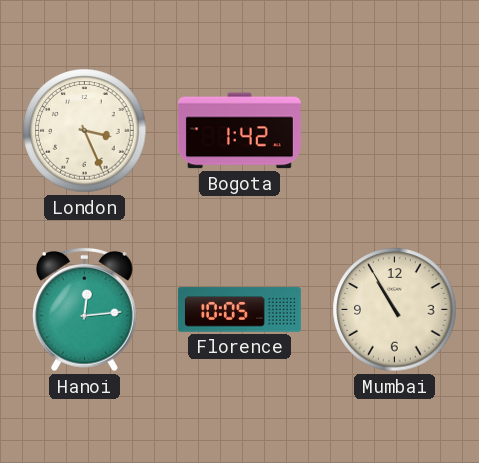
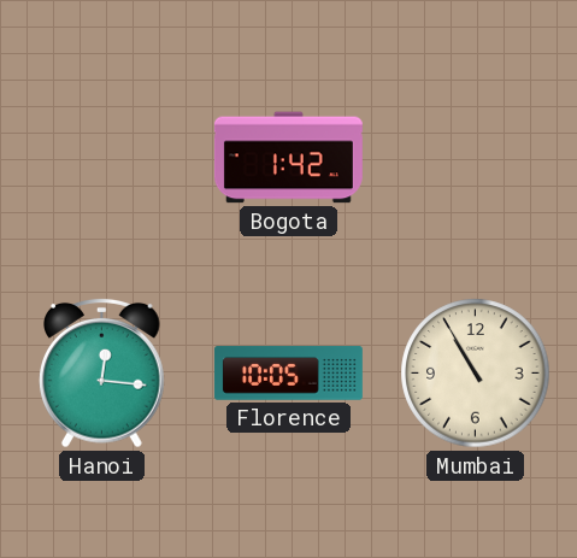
London: 3:26 -> none
Hanoi: 12:14 -> 12:16
